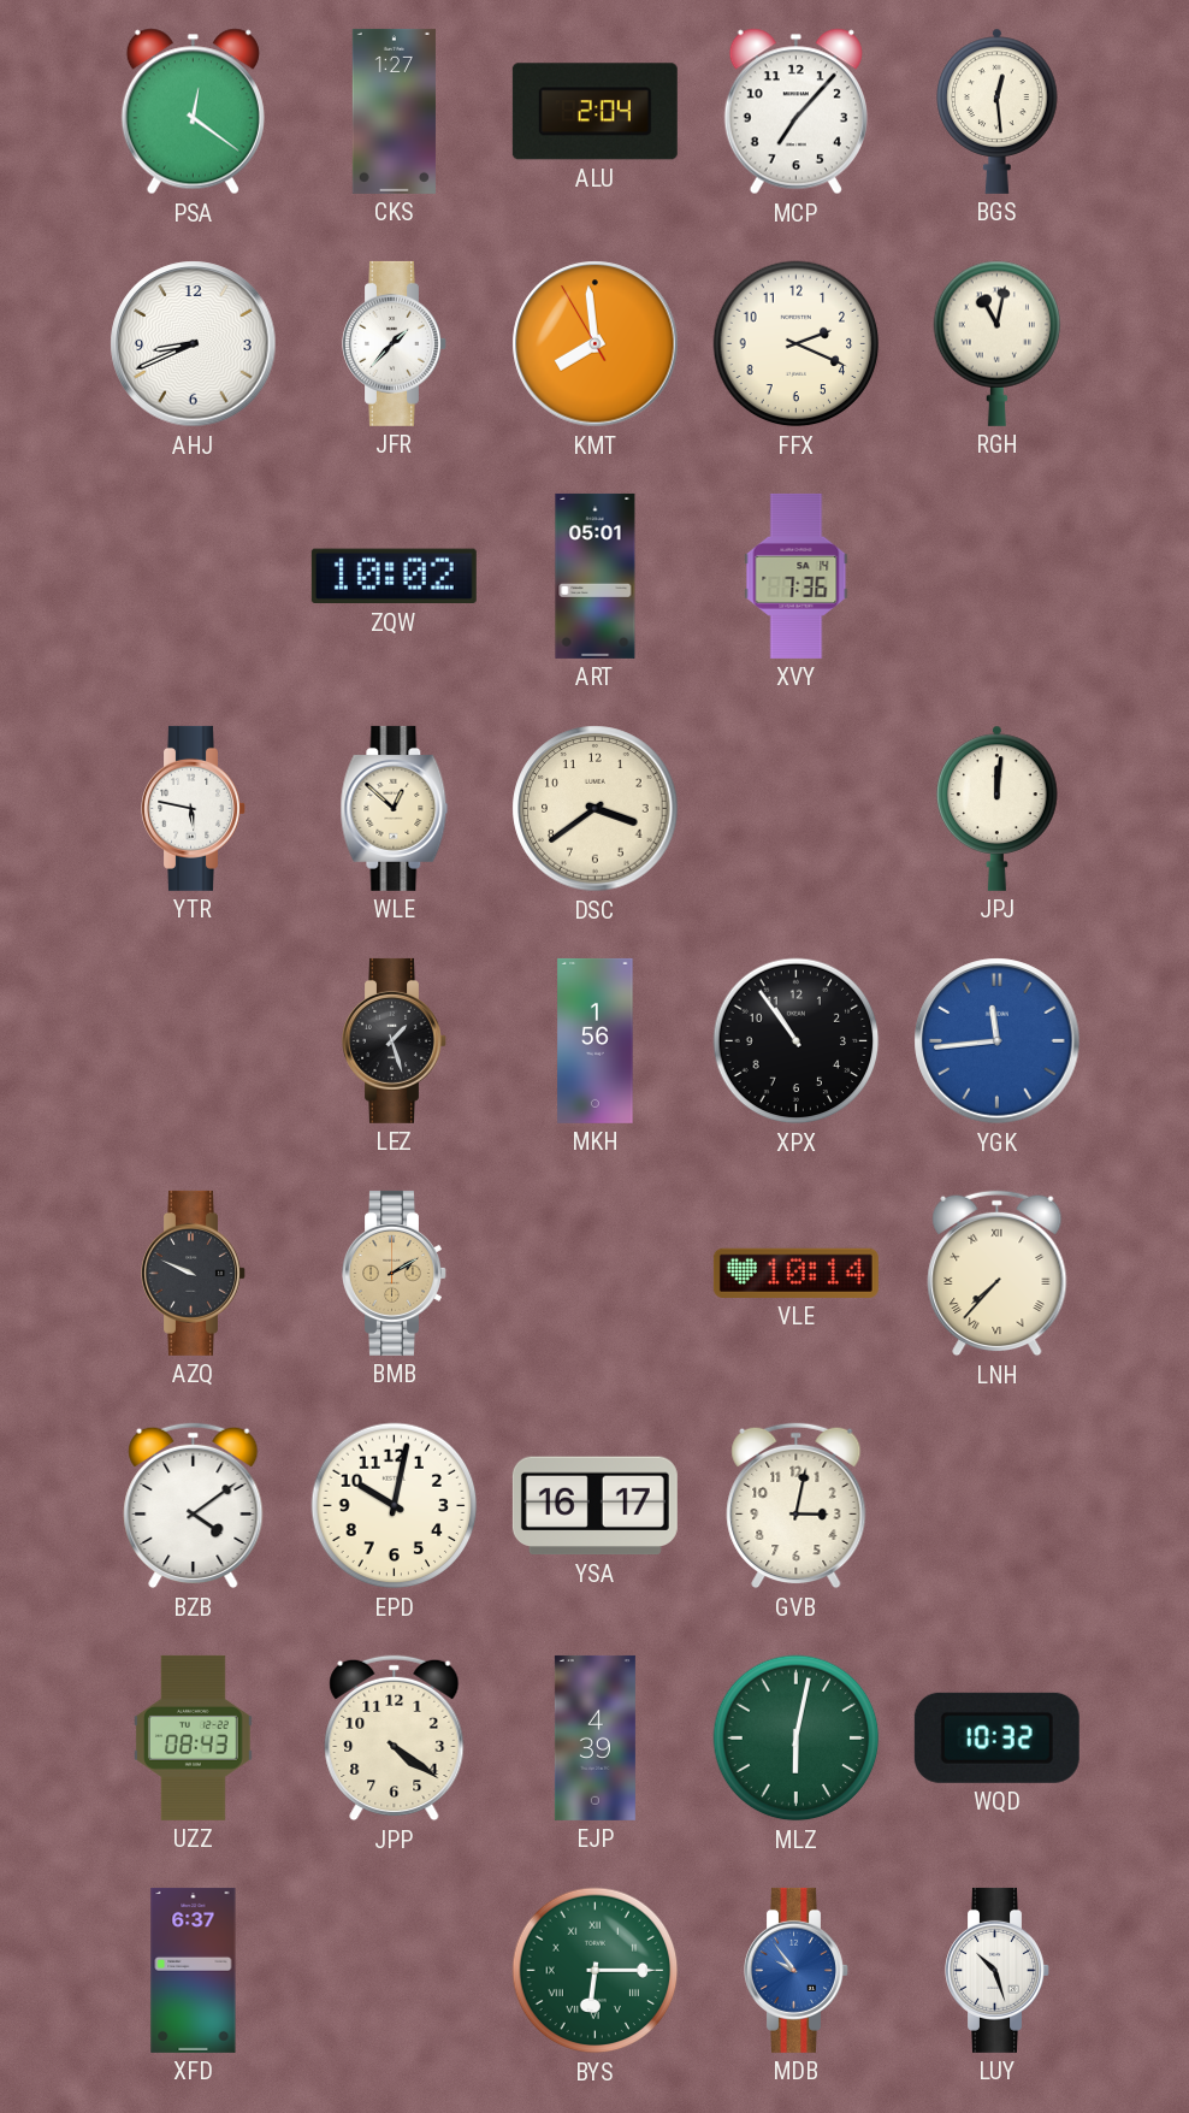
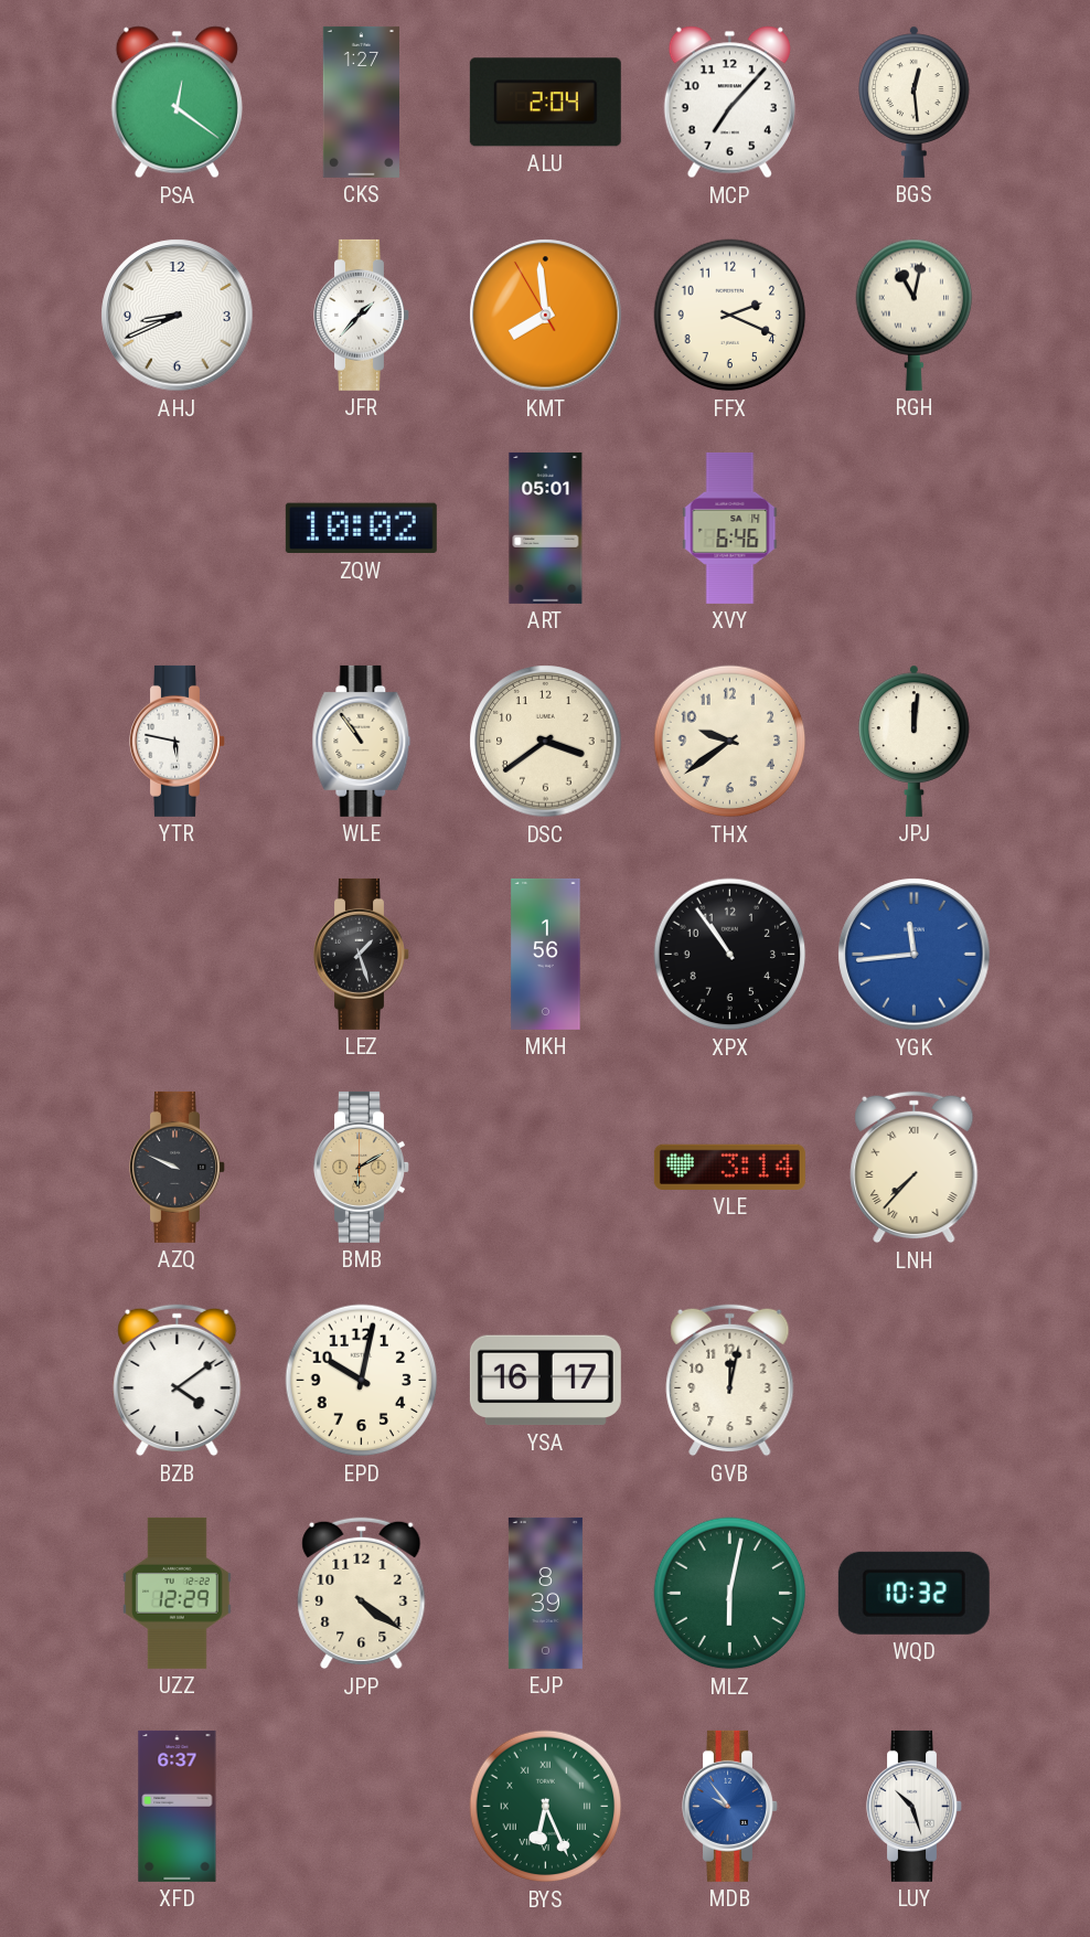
XVY: 7:36 -> 6:46
WLE: 12:52 -> 10:54
THX: none -> 9:39
BMB: 2:10 -> 6:10
VLE: 10:14 -> 3:14
GVB: 3:02 -> 12:02
UZZ: 08:43 -> 12:29
EJP: 4:39 -> 8:39
BYS: 6:15 -> 6:26
